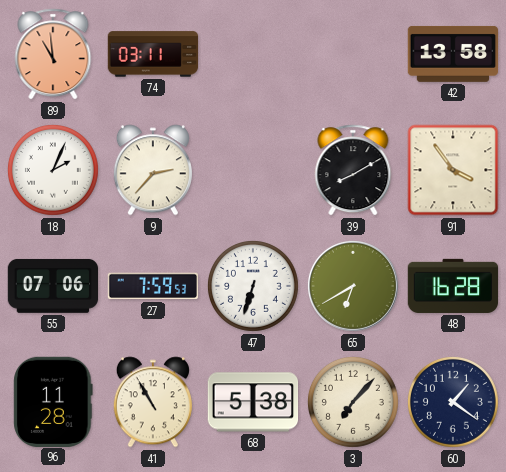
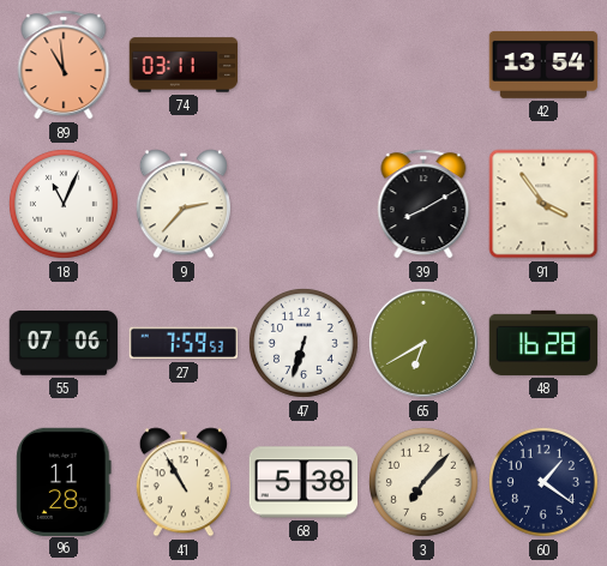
42: 13:58 -> 13:54
18: 2:04 -> 11:04
